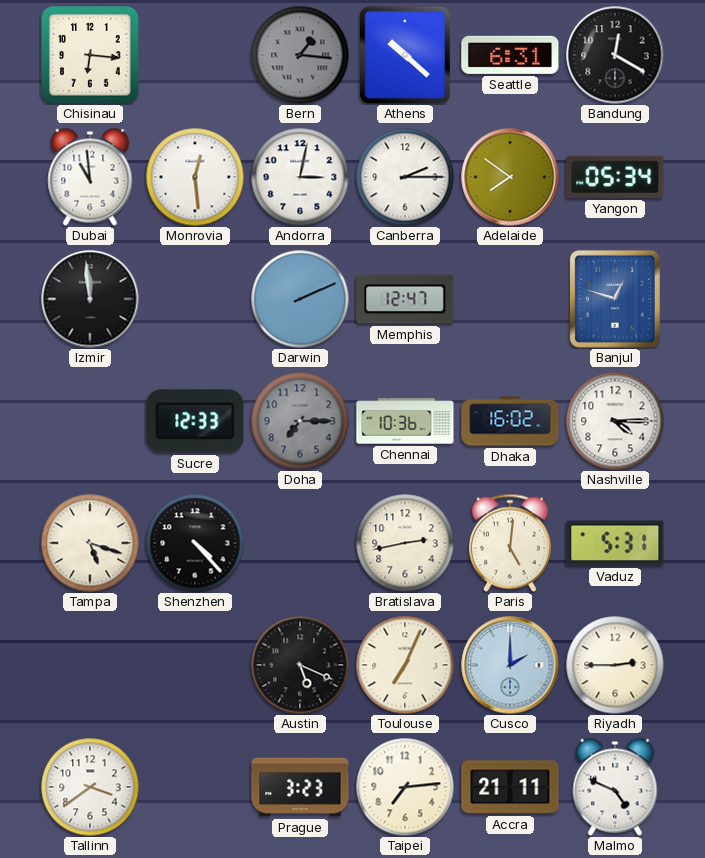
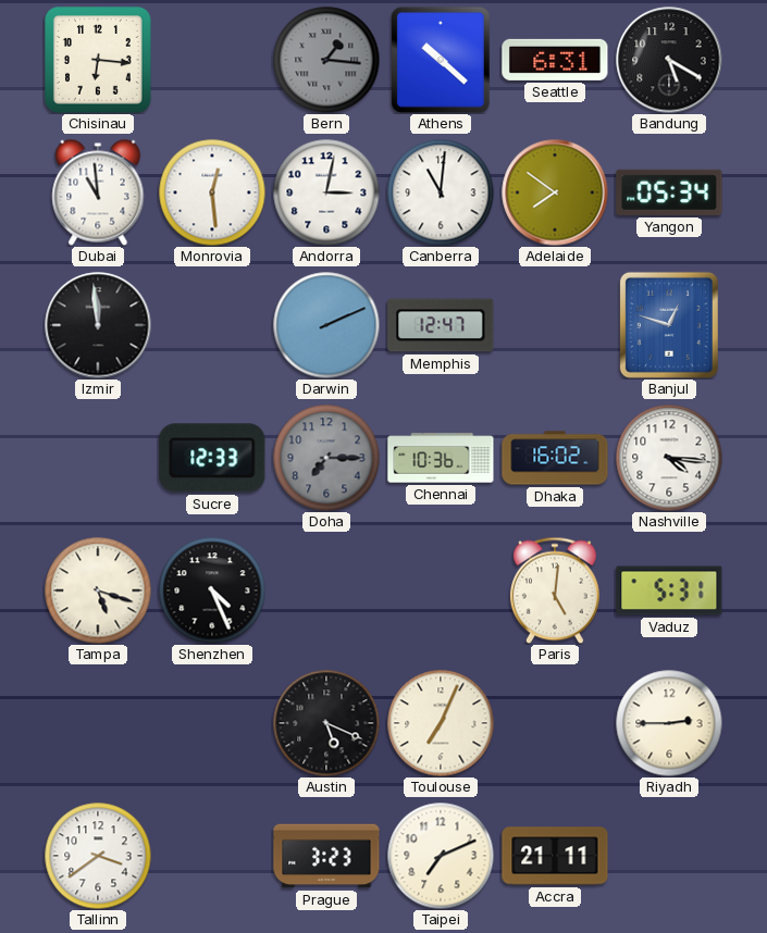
Bandung: 12:20 -> 5:20
Canberra: 2:15 -> 11:01
Nashville: 4:15 -> 4:16
Shenzhen: 4:23 -> 4:26
Bratislava: 2:43 -> none
Cusco: 2:00 -> none
Taipei: 7:14 -> 7:11
Malmo: 4:49 -> none
